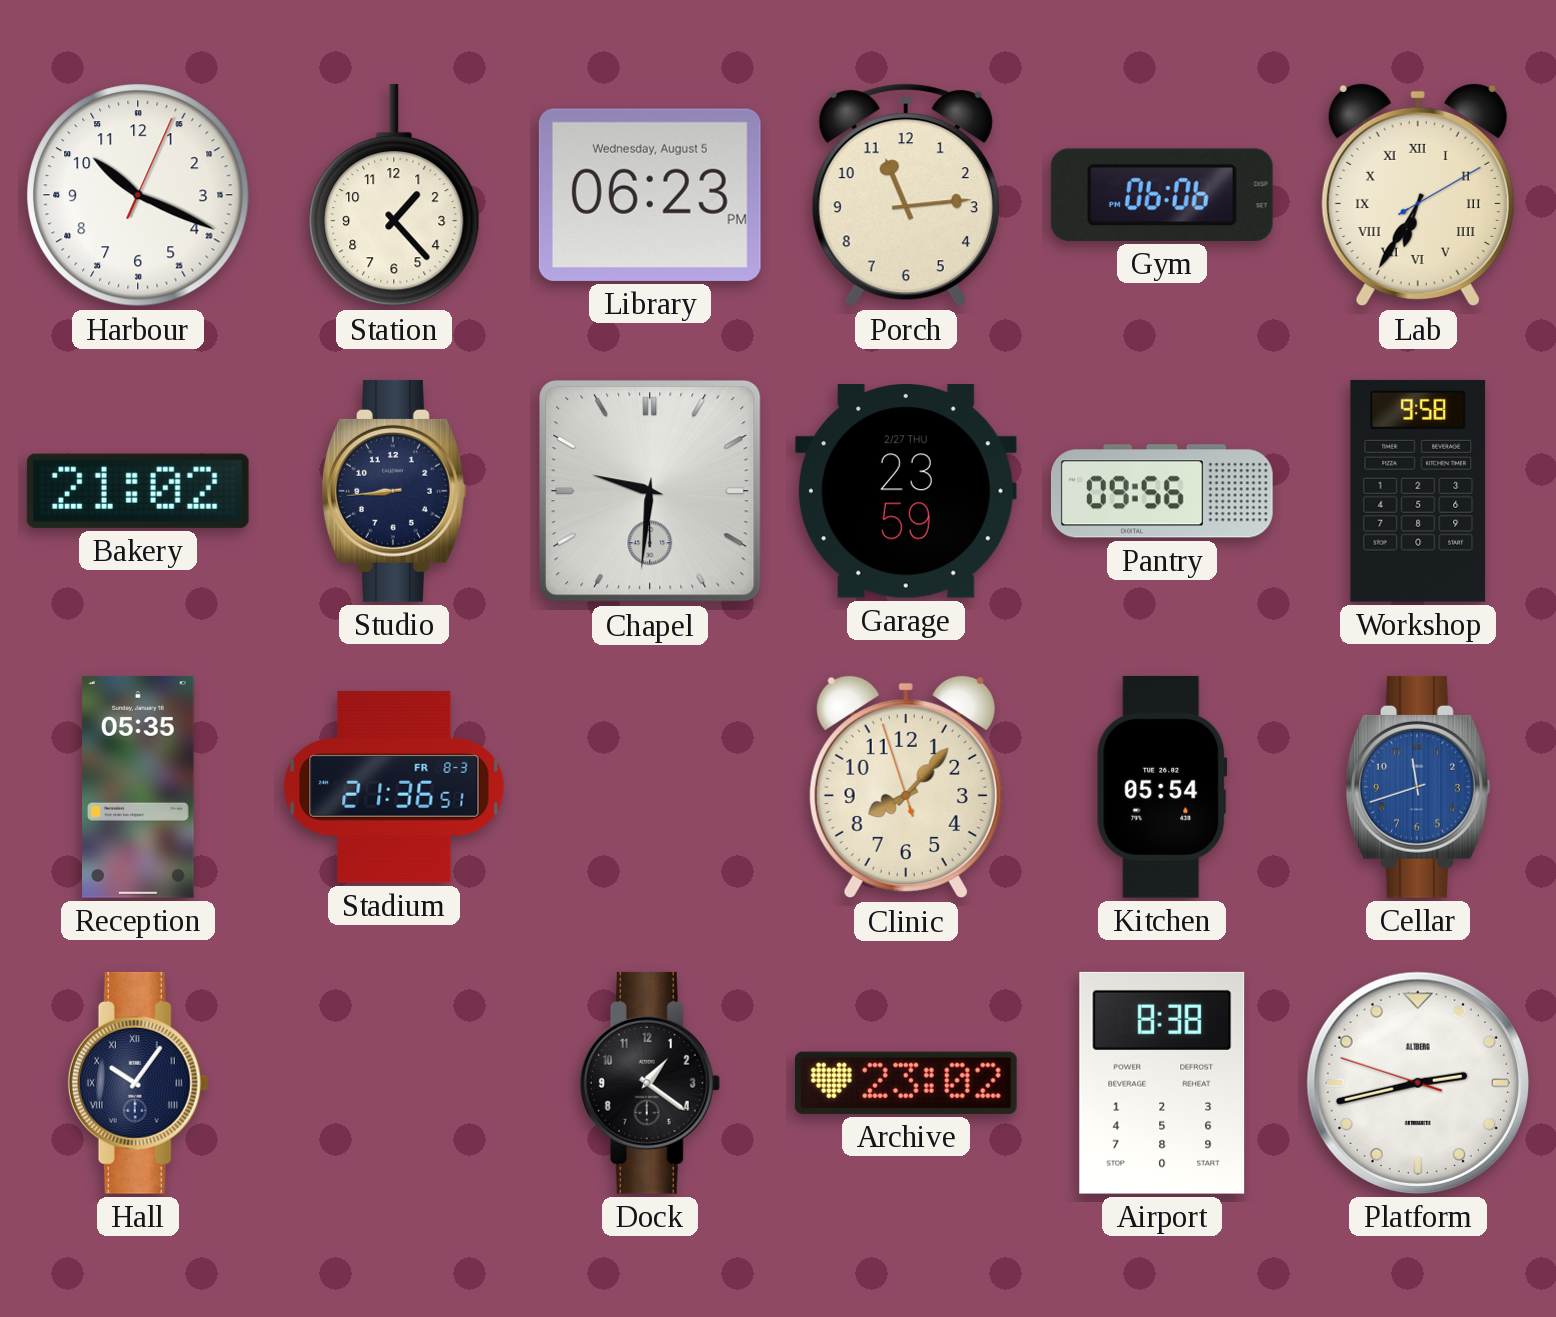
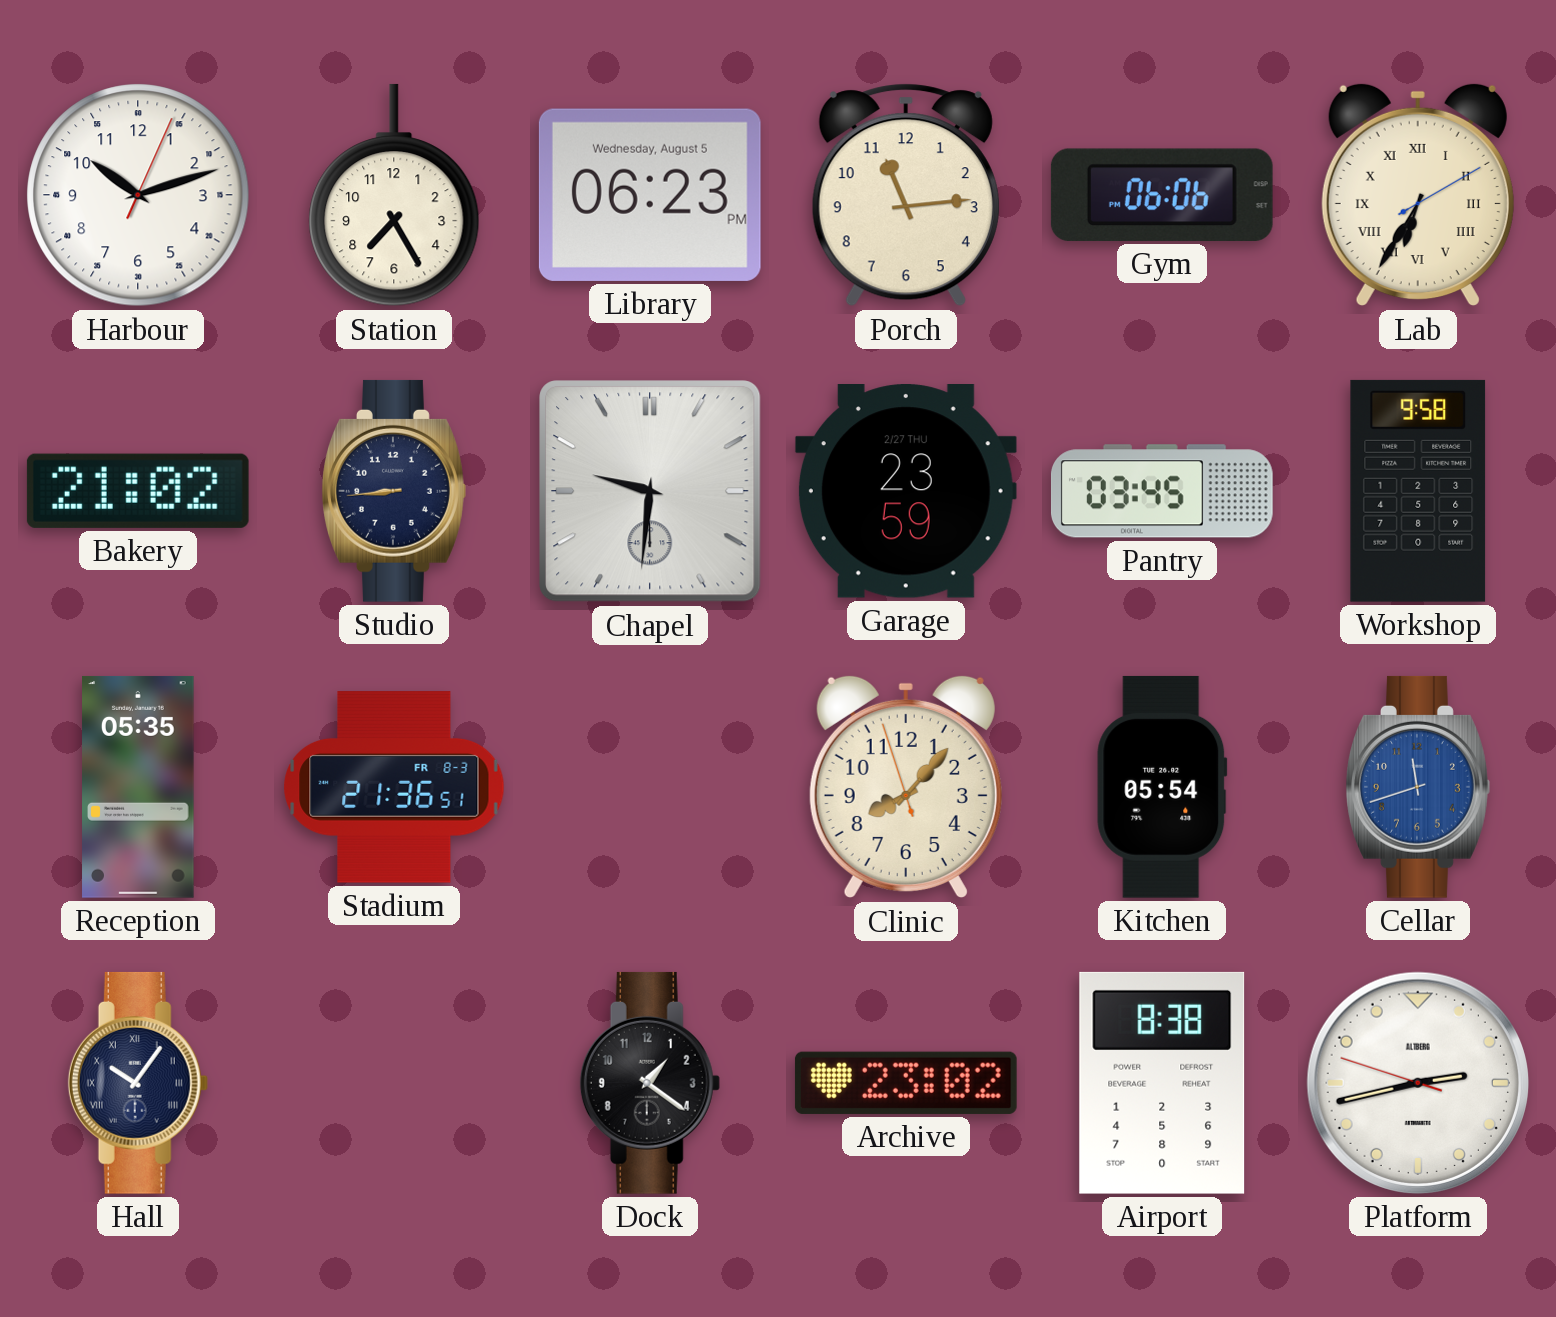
Harbour: 10:19 -> 10:12
Station: 1:23 -> 7:25
Pantry: 09:56 -> 03:45
